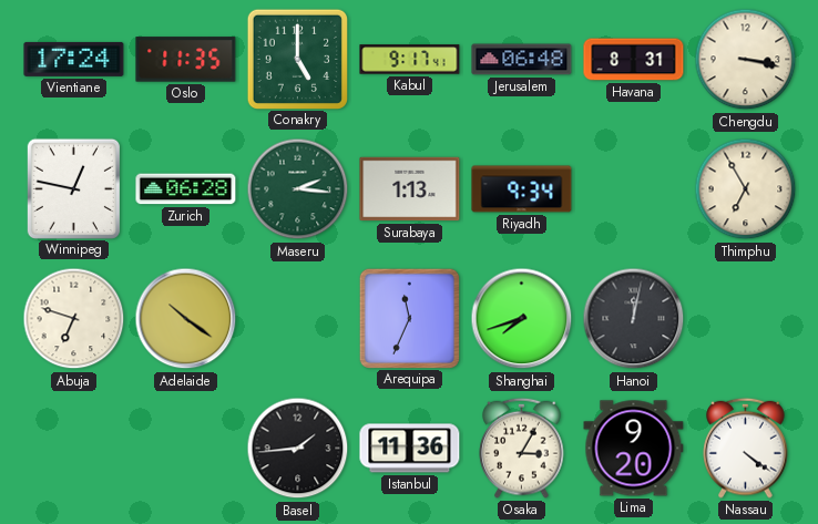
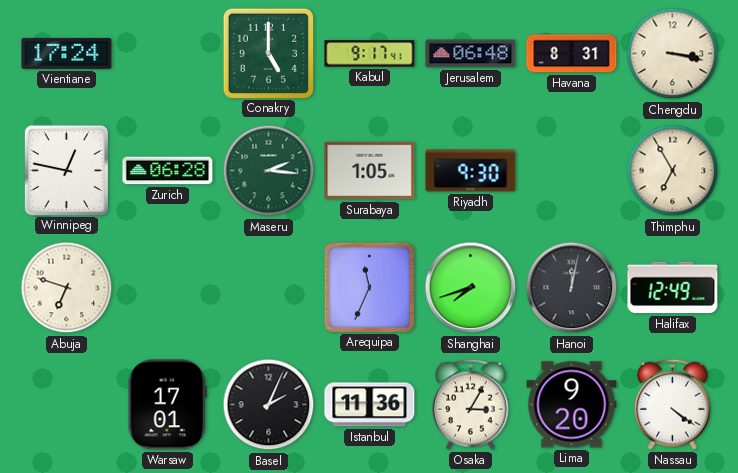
Oslo: 11:35 -> none
Surabaya: 1:13 -> 1:05
Riyadh: 9:34 -> 9:30
Adelaide: 10:21 -> none
Halifax: none -> 12:49
Warsaw: none -> 17:01
Basel: 1:44 -> 2:04
